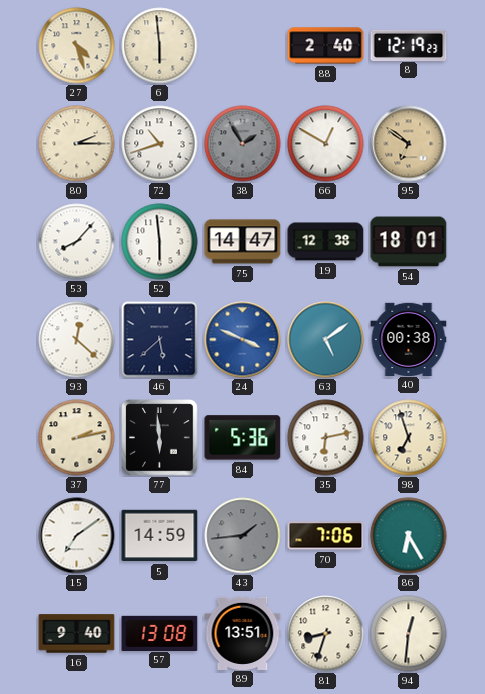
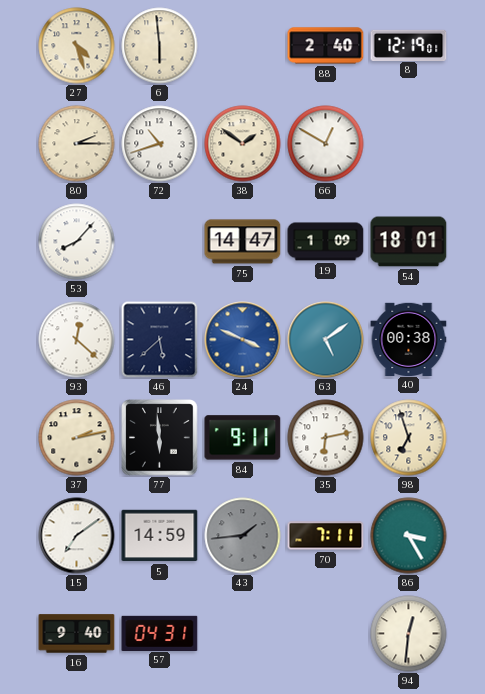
8: 12:19:23 -> 12:19:01
38: 1:55 -> 1:51
38 dial: grey -> cream
95: 6:51 -> none
52: 5:59 -> none
19: 12:38 -> 1:09
84: 5:36 -> 9:11
70: 7:06 -> 7:11
86: 6:25 -> 3:25
57: 13:08 -> 04:31
89: 13:51 -> none
81: 8:33 -> none
